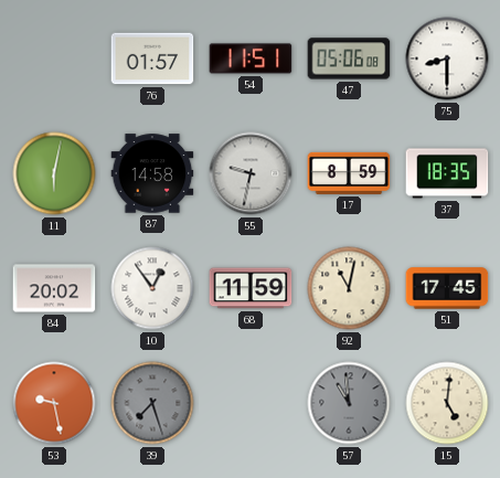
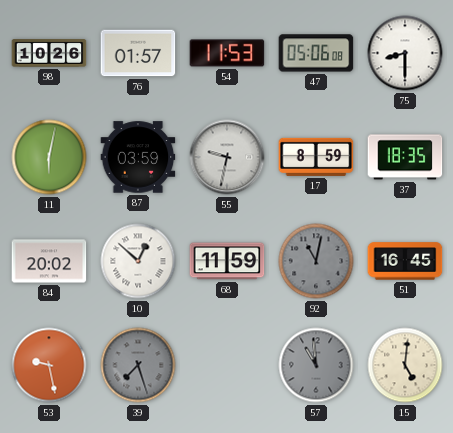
98: none -> 10:26
54: 11:51 -> 11:53
87: 14:58 -> 03:59
10: 12:54 -> 12:52
92 dial: cream -> grey
51: 17:45 -> 16:45
